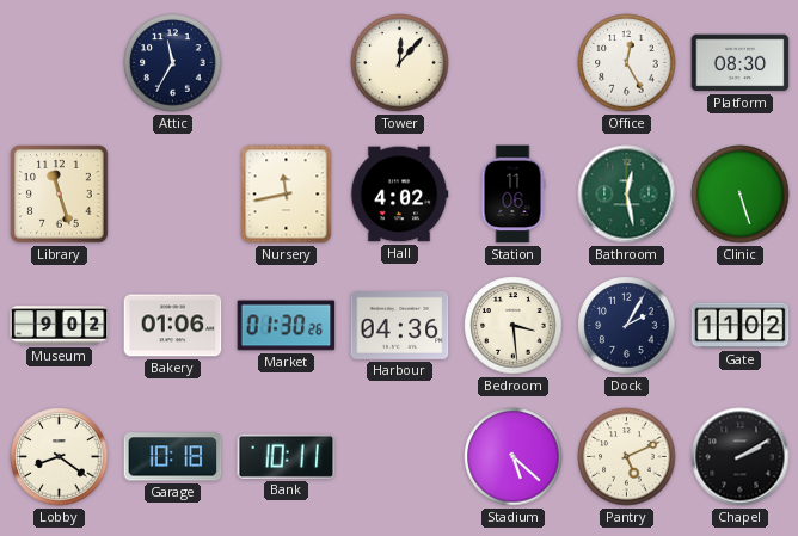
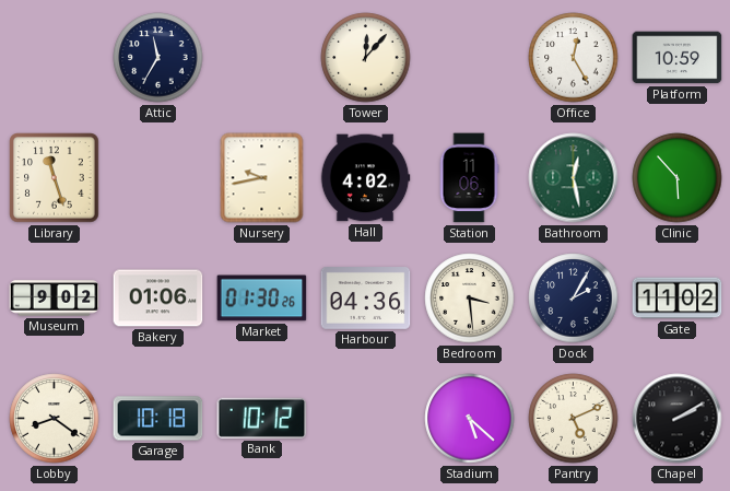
Platform: 08:30 -> 10:59
Nursery: 11:43 -> 9:43
Clinic: 5:27 -> 5:53
Bank: 10:11 -> 10:12
